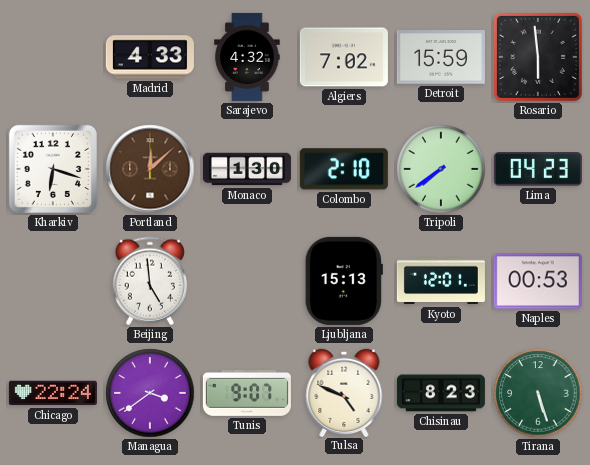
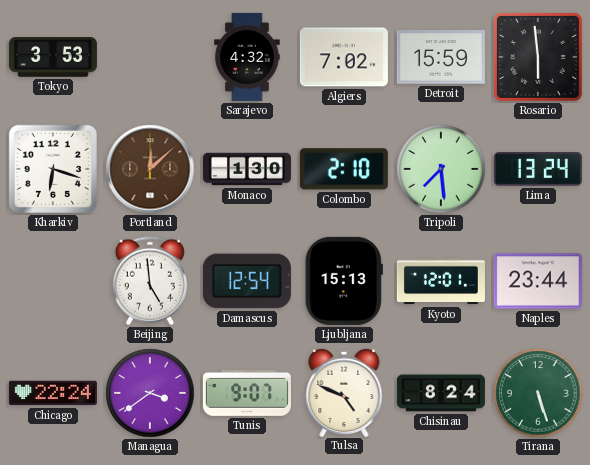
Tokyo: none -> 3:53
Madrid: 4:33 -> none
Tripoli: 7:39 -> 7:29
Lima: 04:23 -> 13:24
Damascus: none -> 12:54
Naples: 00:53 -> 23:44
Chisinau: 8:23 -> 8:24
